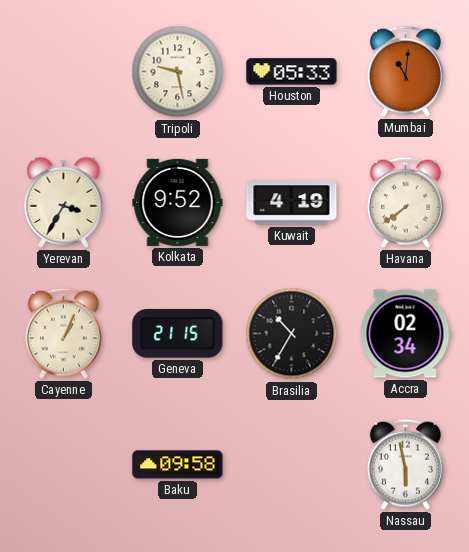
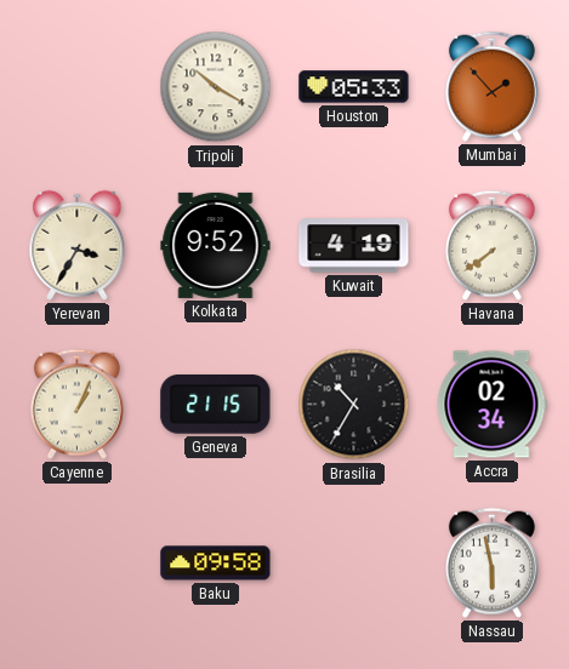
Tripoli: 9:28 -> 10:20
Mumbai: 11:01 -> 1:53
